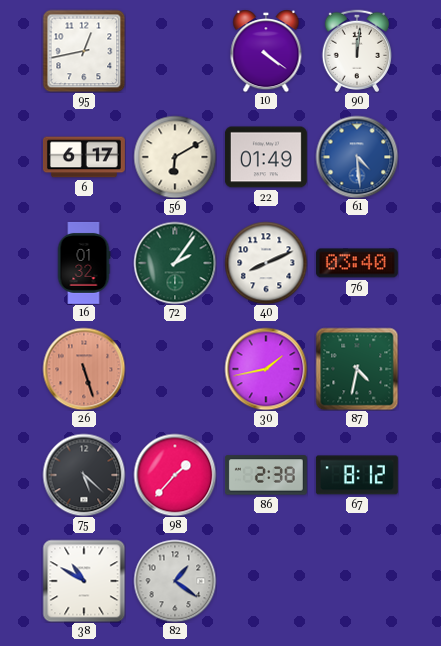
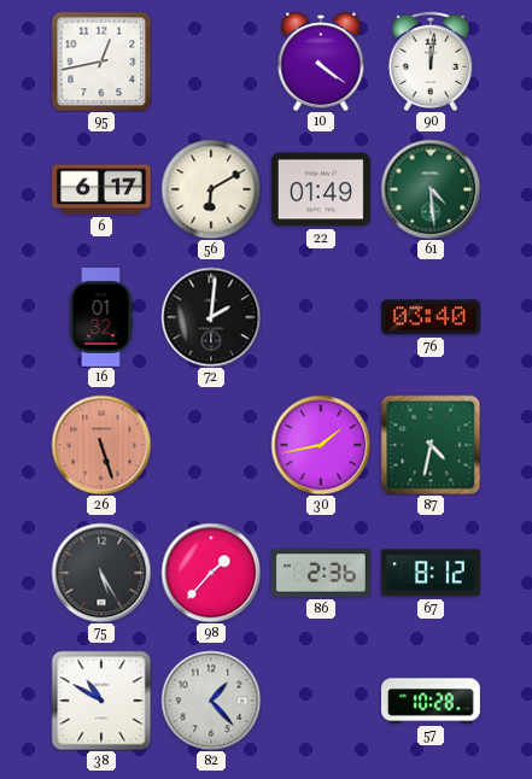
61 dial: blue -> green
72: 2:06 -> 2:01
72 dial: green -> black
40: 8:11 -> none
75: 5:22 -> 5:25
86: 2:38 -> 2:36
82: 1:21 -> 1:23
57: none -> 10:28
